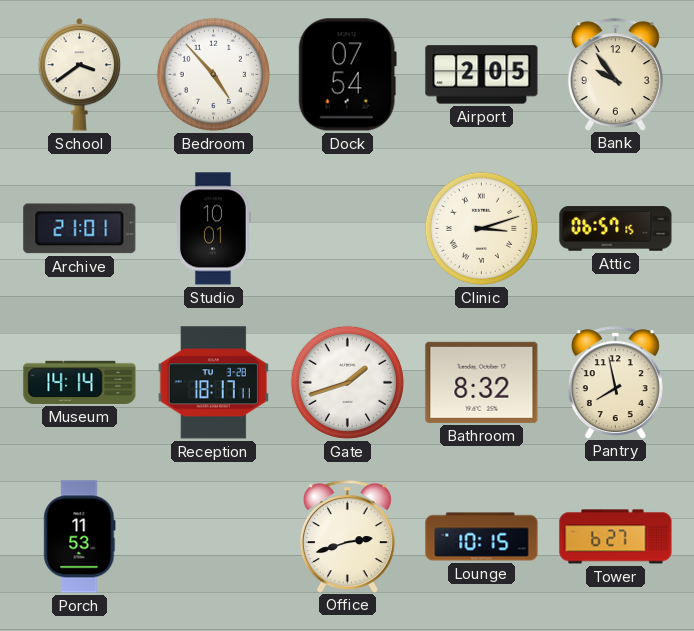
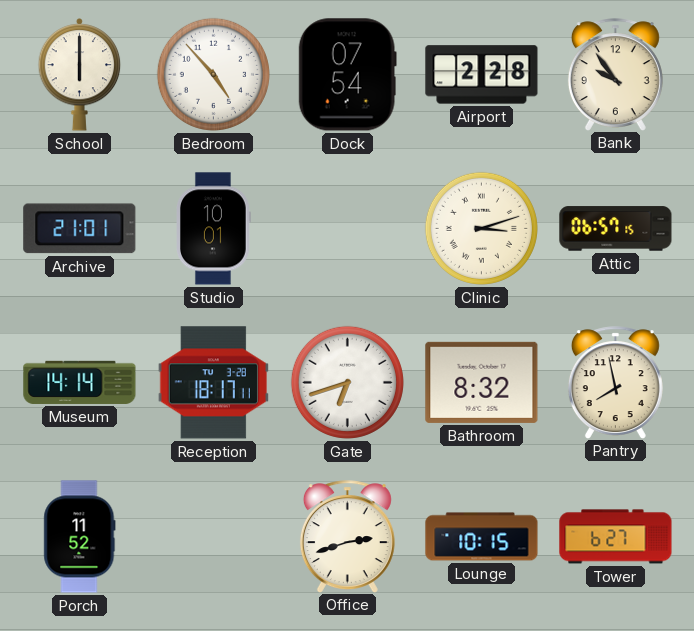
School: 3:39 -> 6:00
Airport: 2:05 -> 2:28
Gate: 1:42 -> 6:42
Porch: 11:53 -> 11:52
